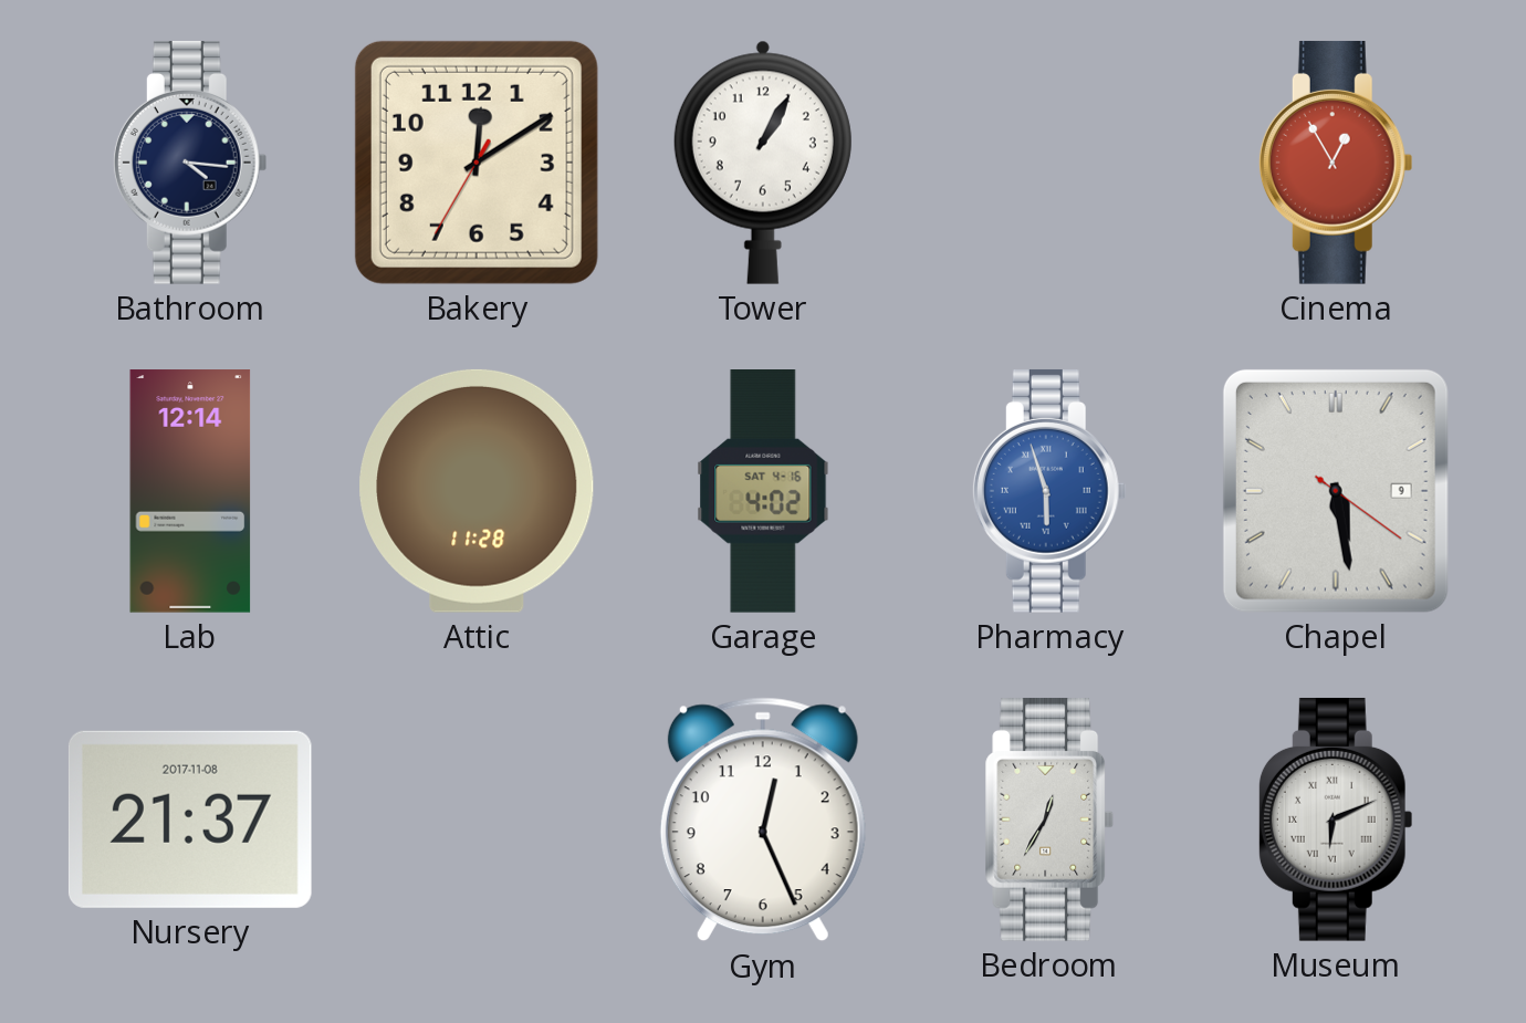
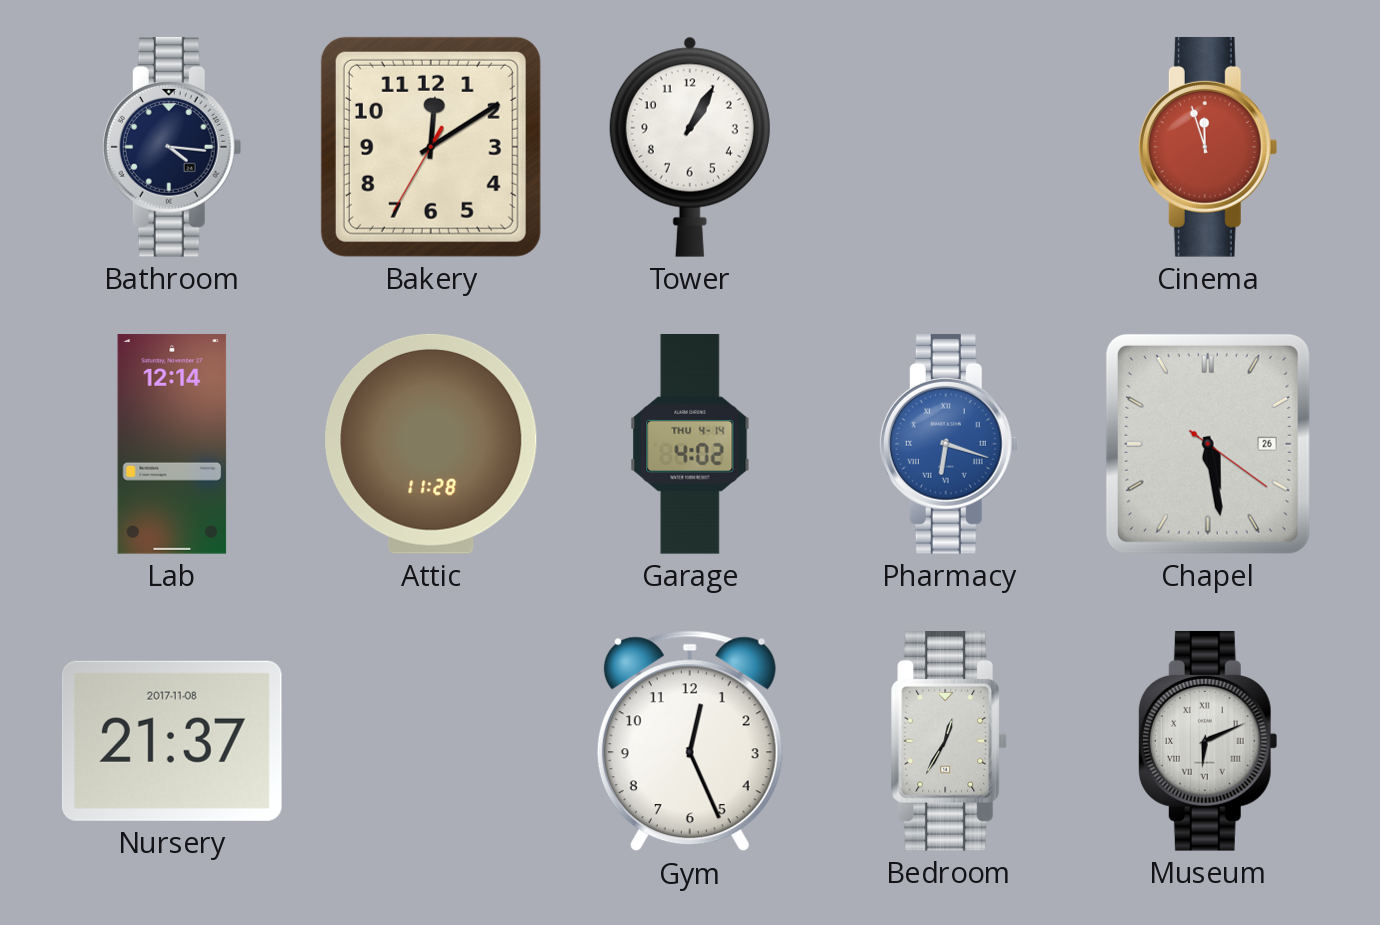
Cinema: 12:55 -> 11:57
Garage date: SAT 4-16 -> THU 4-14
Pharmacy: 5:57 -> 6:18
Chapel date: 9 -> 26
